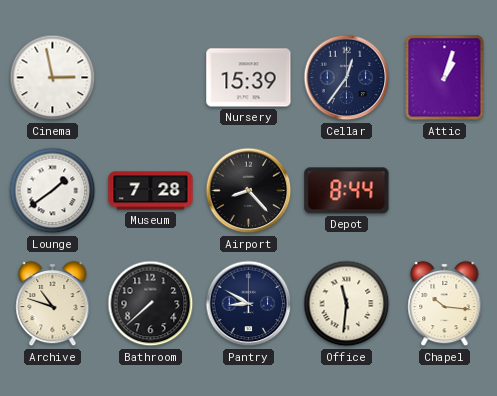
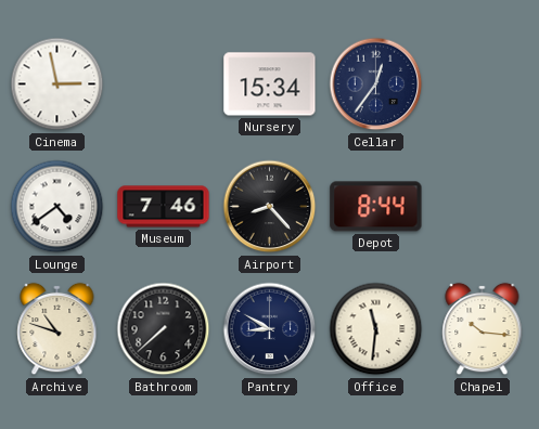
Nursery: 15:39 -> 15:34
Attic: 1:03 -> none
Lounge: 1:39 -> 4:39
Museum: 7:28 -> 7:46
